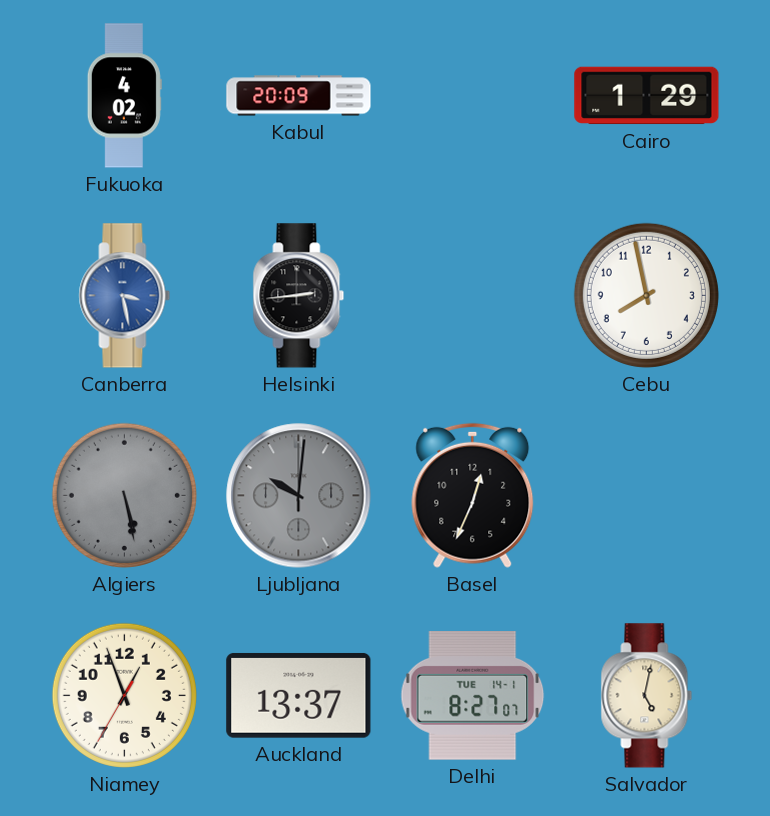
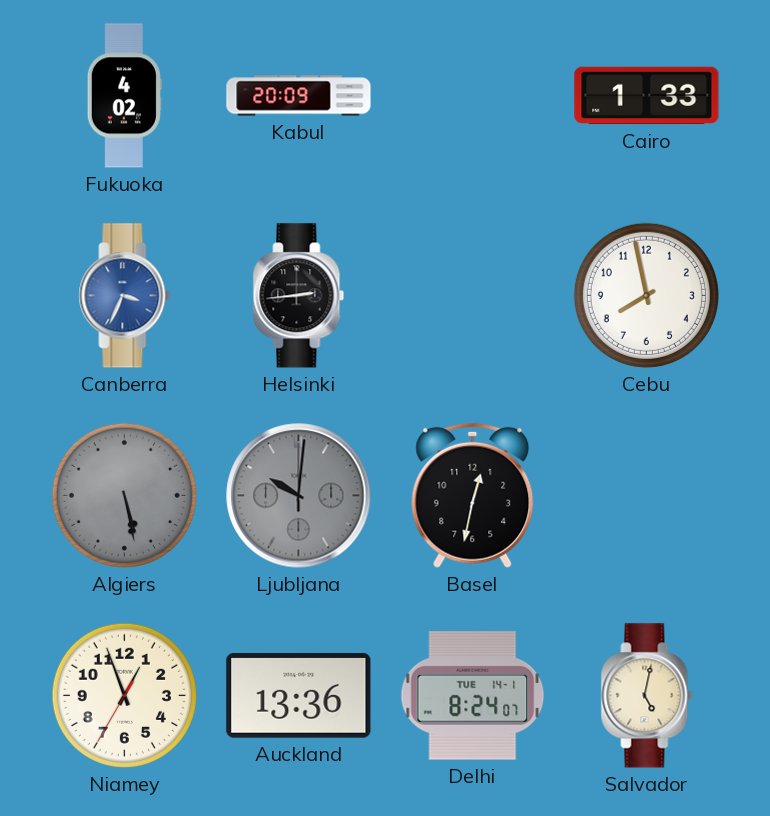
Cairo: 1:29 -> 1:33
Canberra: 3:28 -> 3:34
Basel: 12:34 -> 12:32
Auckland: 13:37 -> 13:36
Delhi: 8:27 -> 8:24
